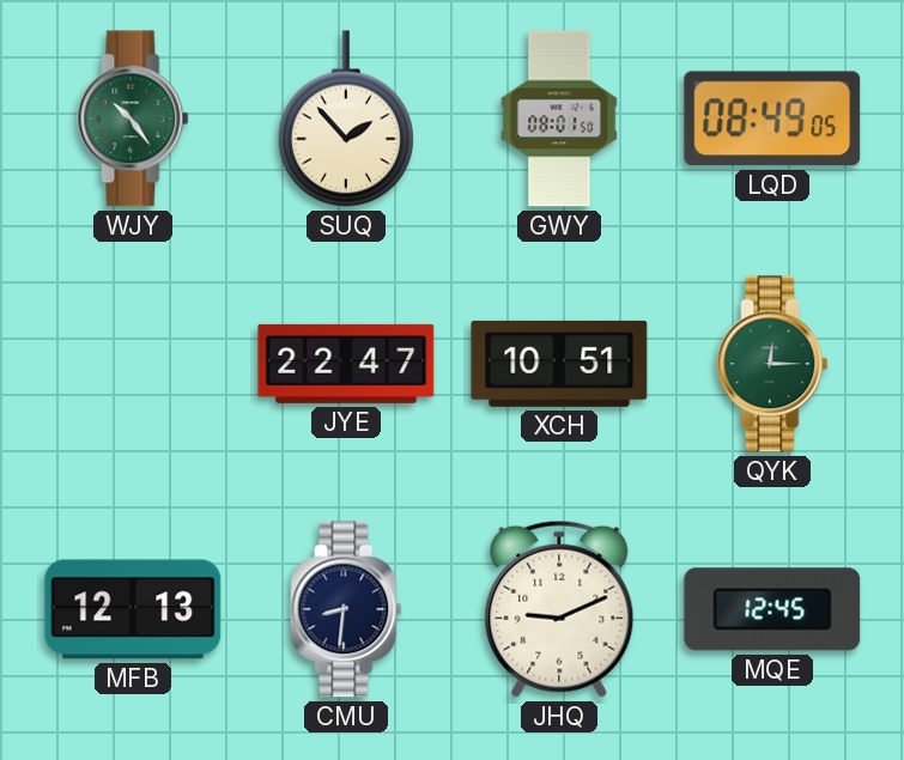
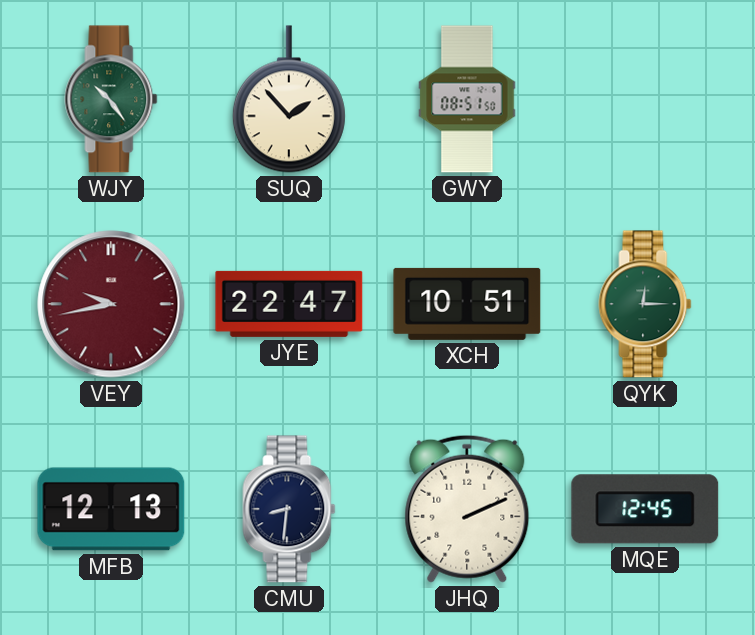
GWY: 08:01 -> 08:51
LQD: 08:49 -> none
VEY: none -> 9:43
JHQ: 9:11 -> 2:11
